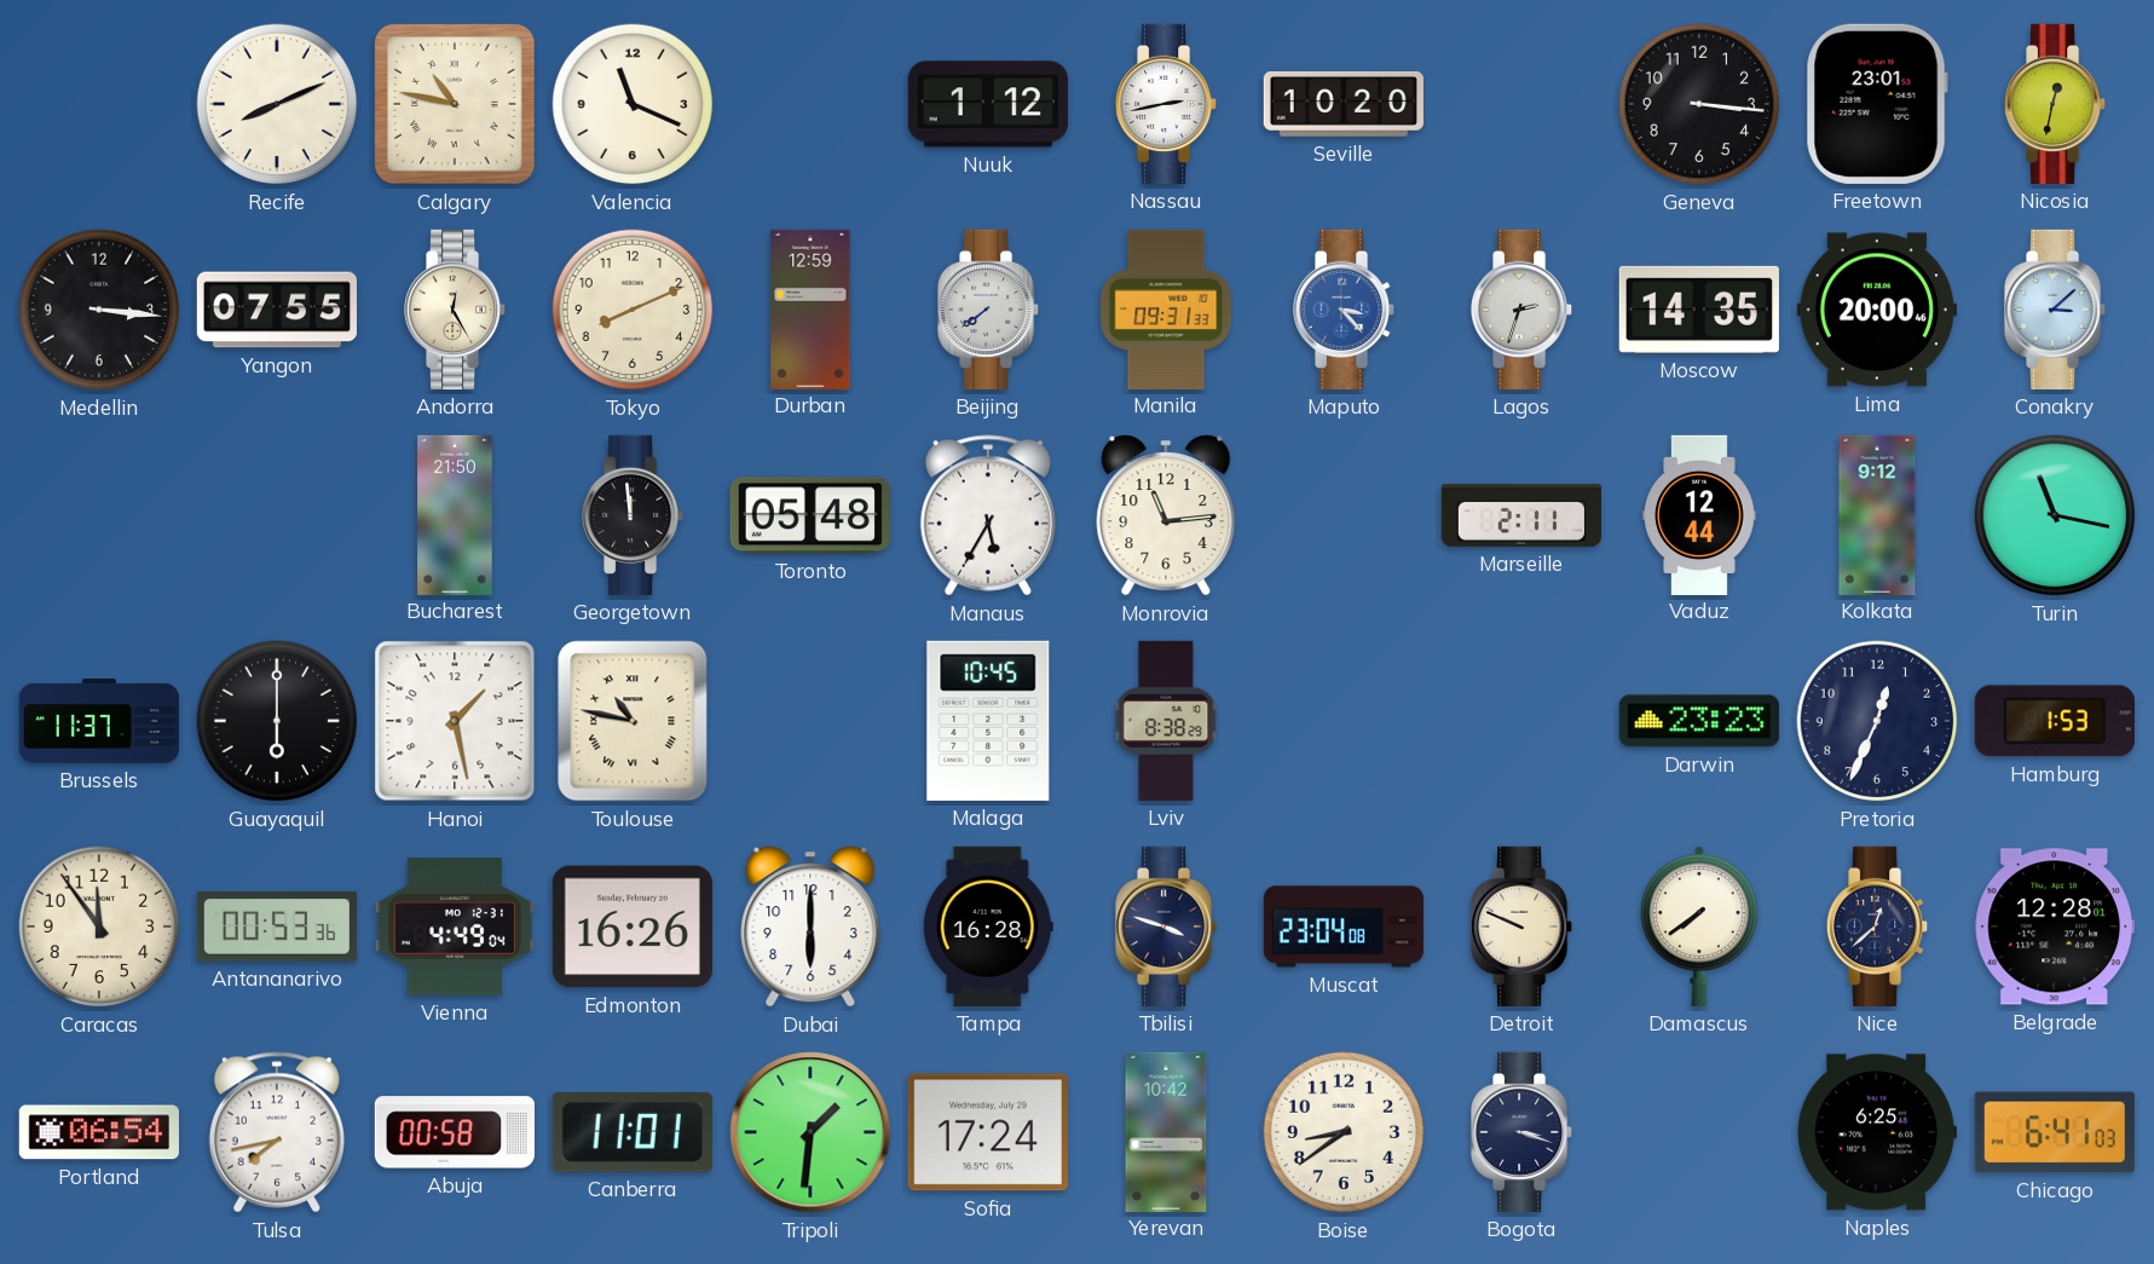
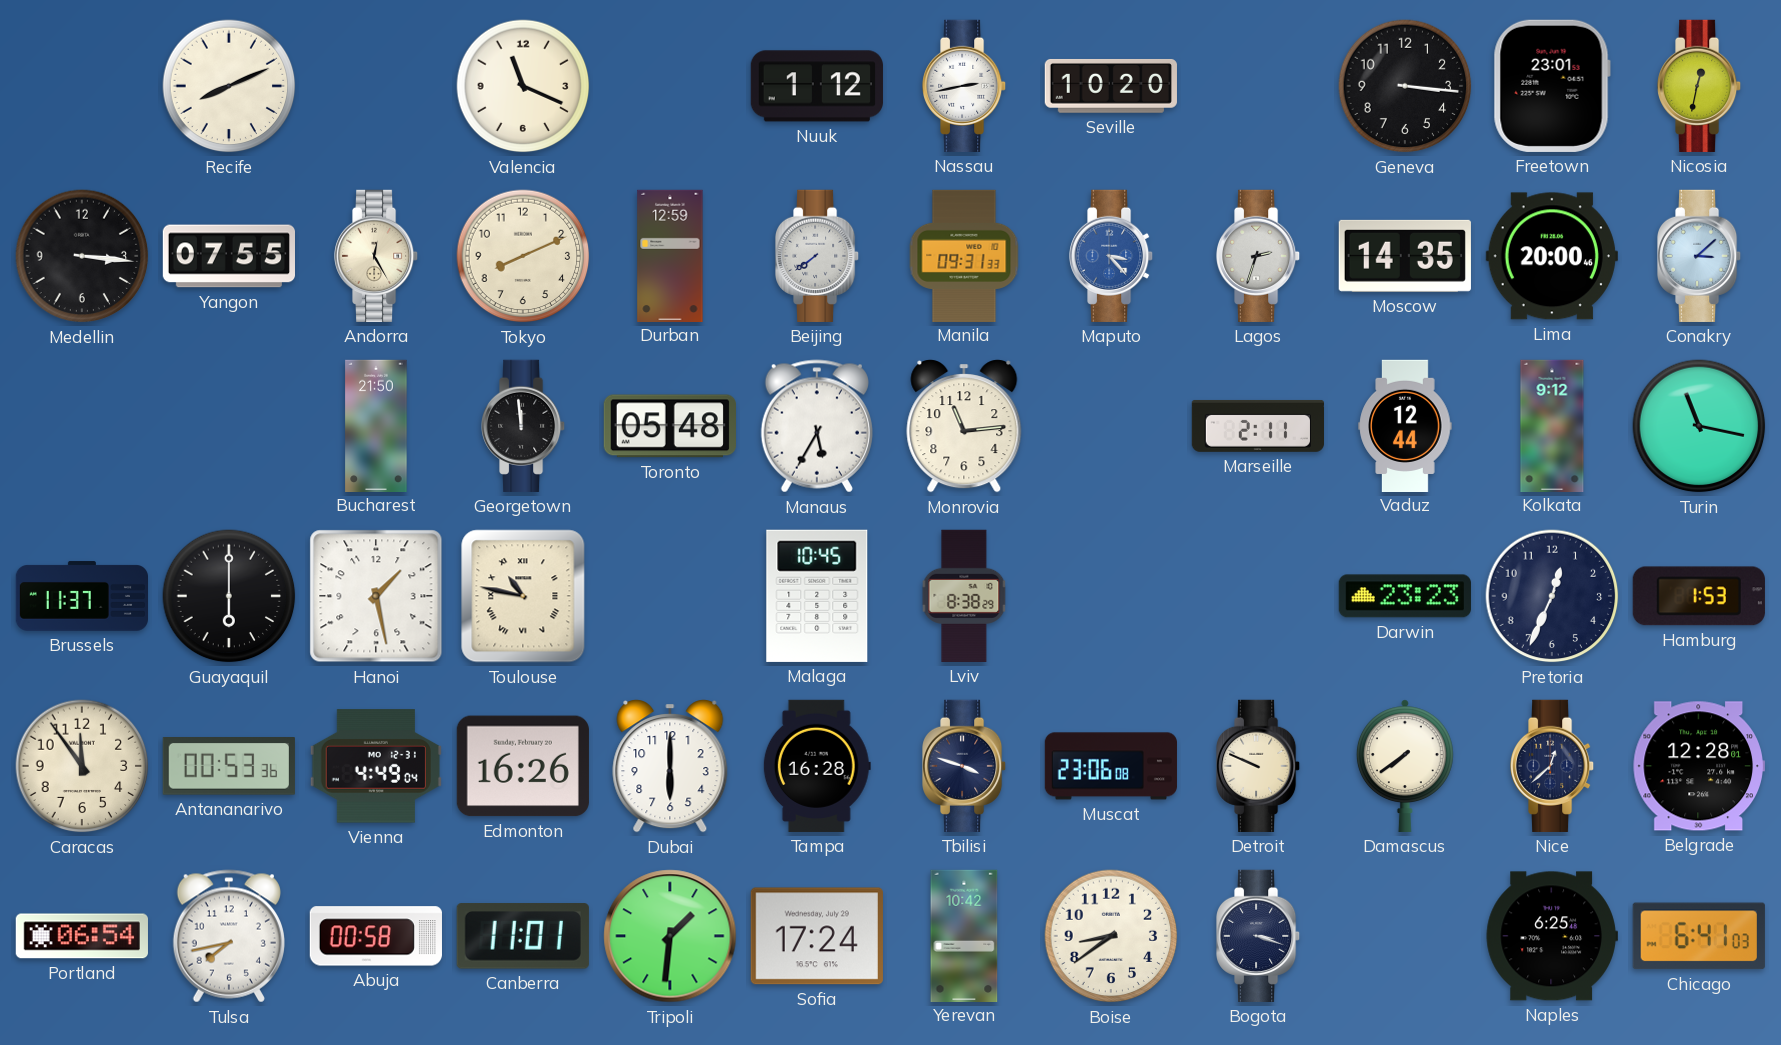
Calgary: 10:47 -> none
Muscat: 23:04 -> 23:06
